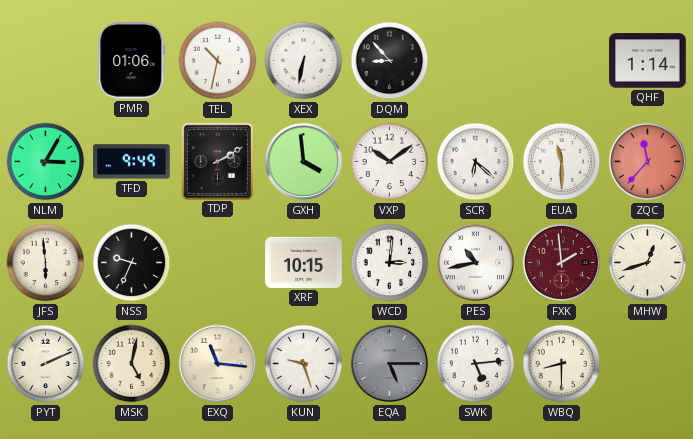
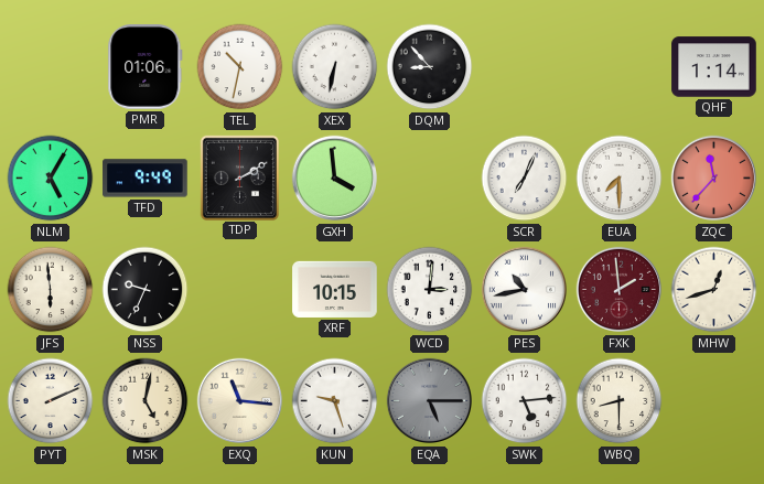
NLM: 3:05 -> 5:05
VXP: 10:09 -> none
SCR: 6:22 -> 7:04
EUA: 11:30 -> 7:30
